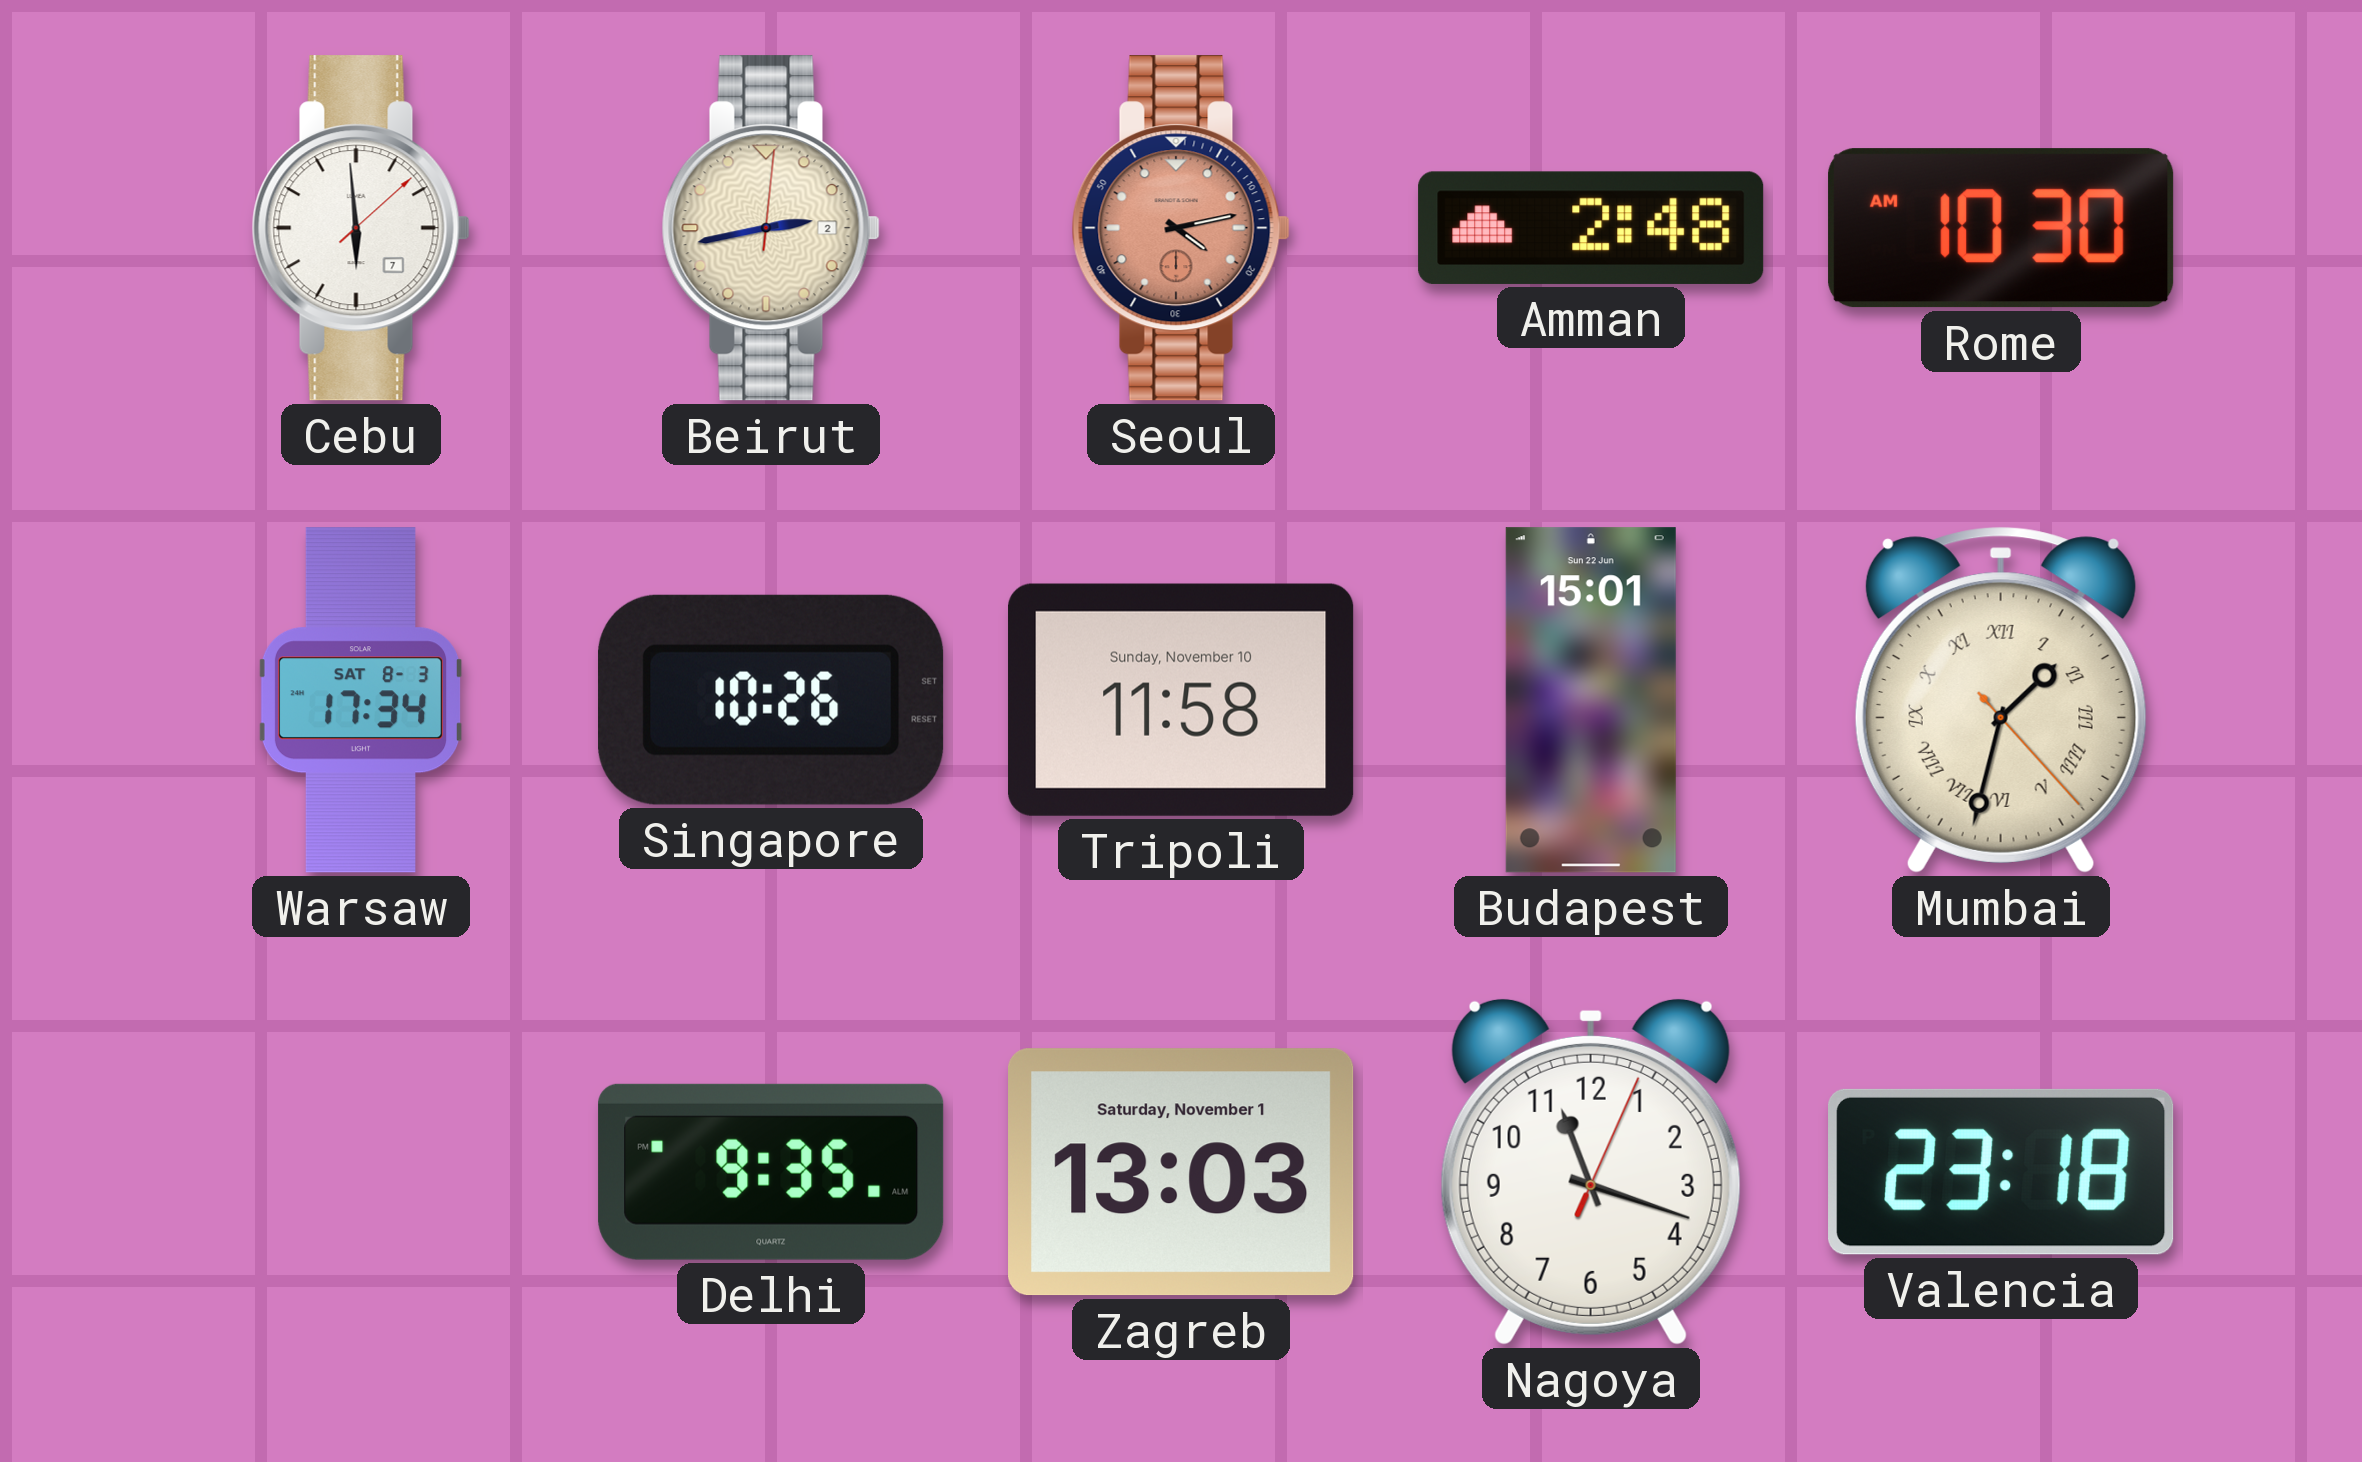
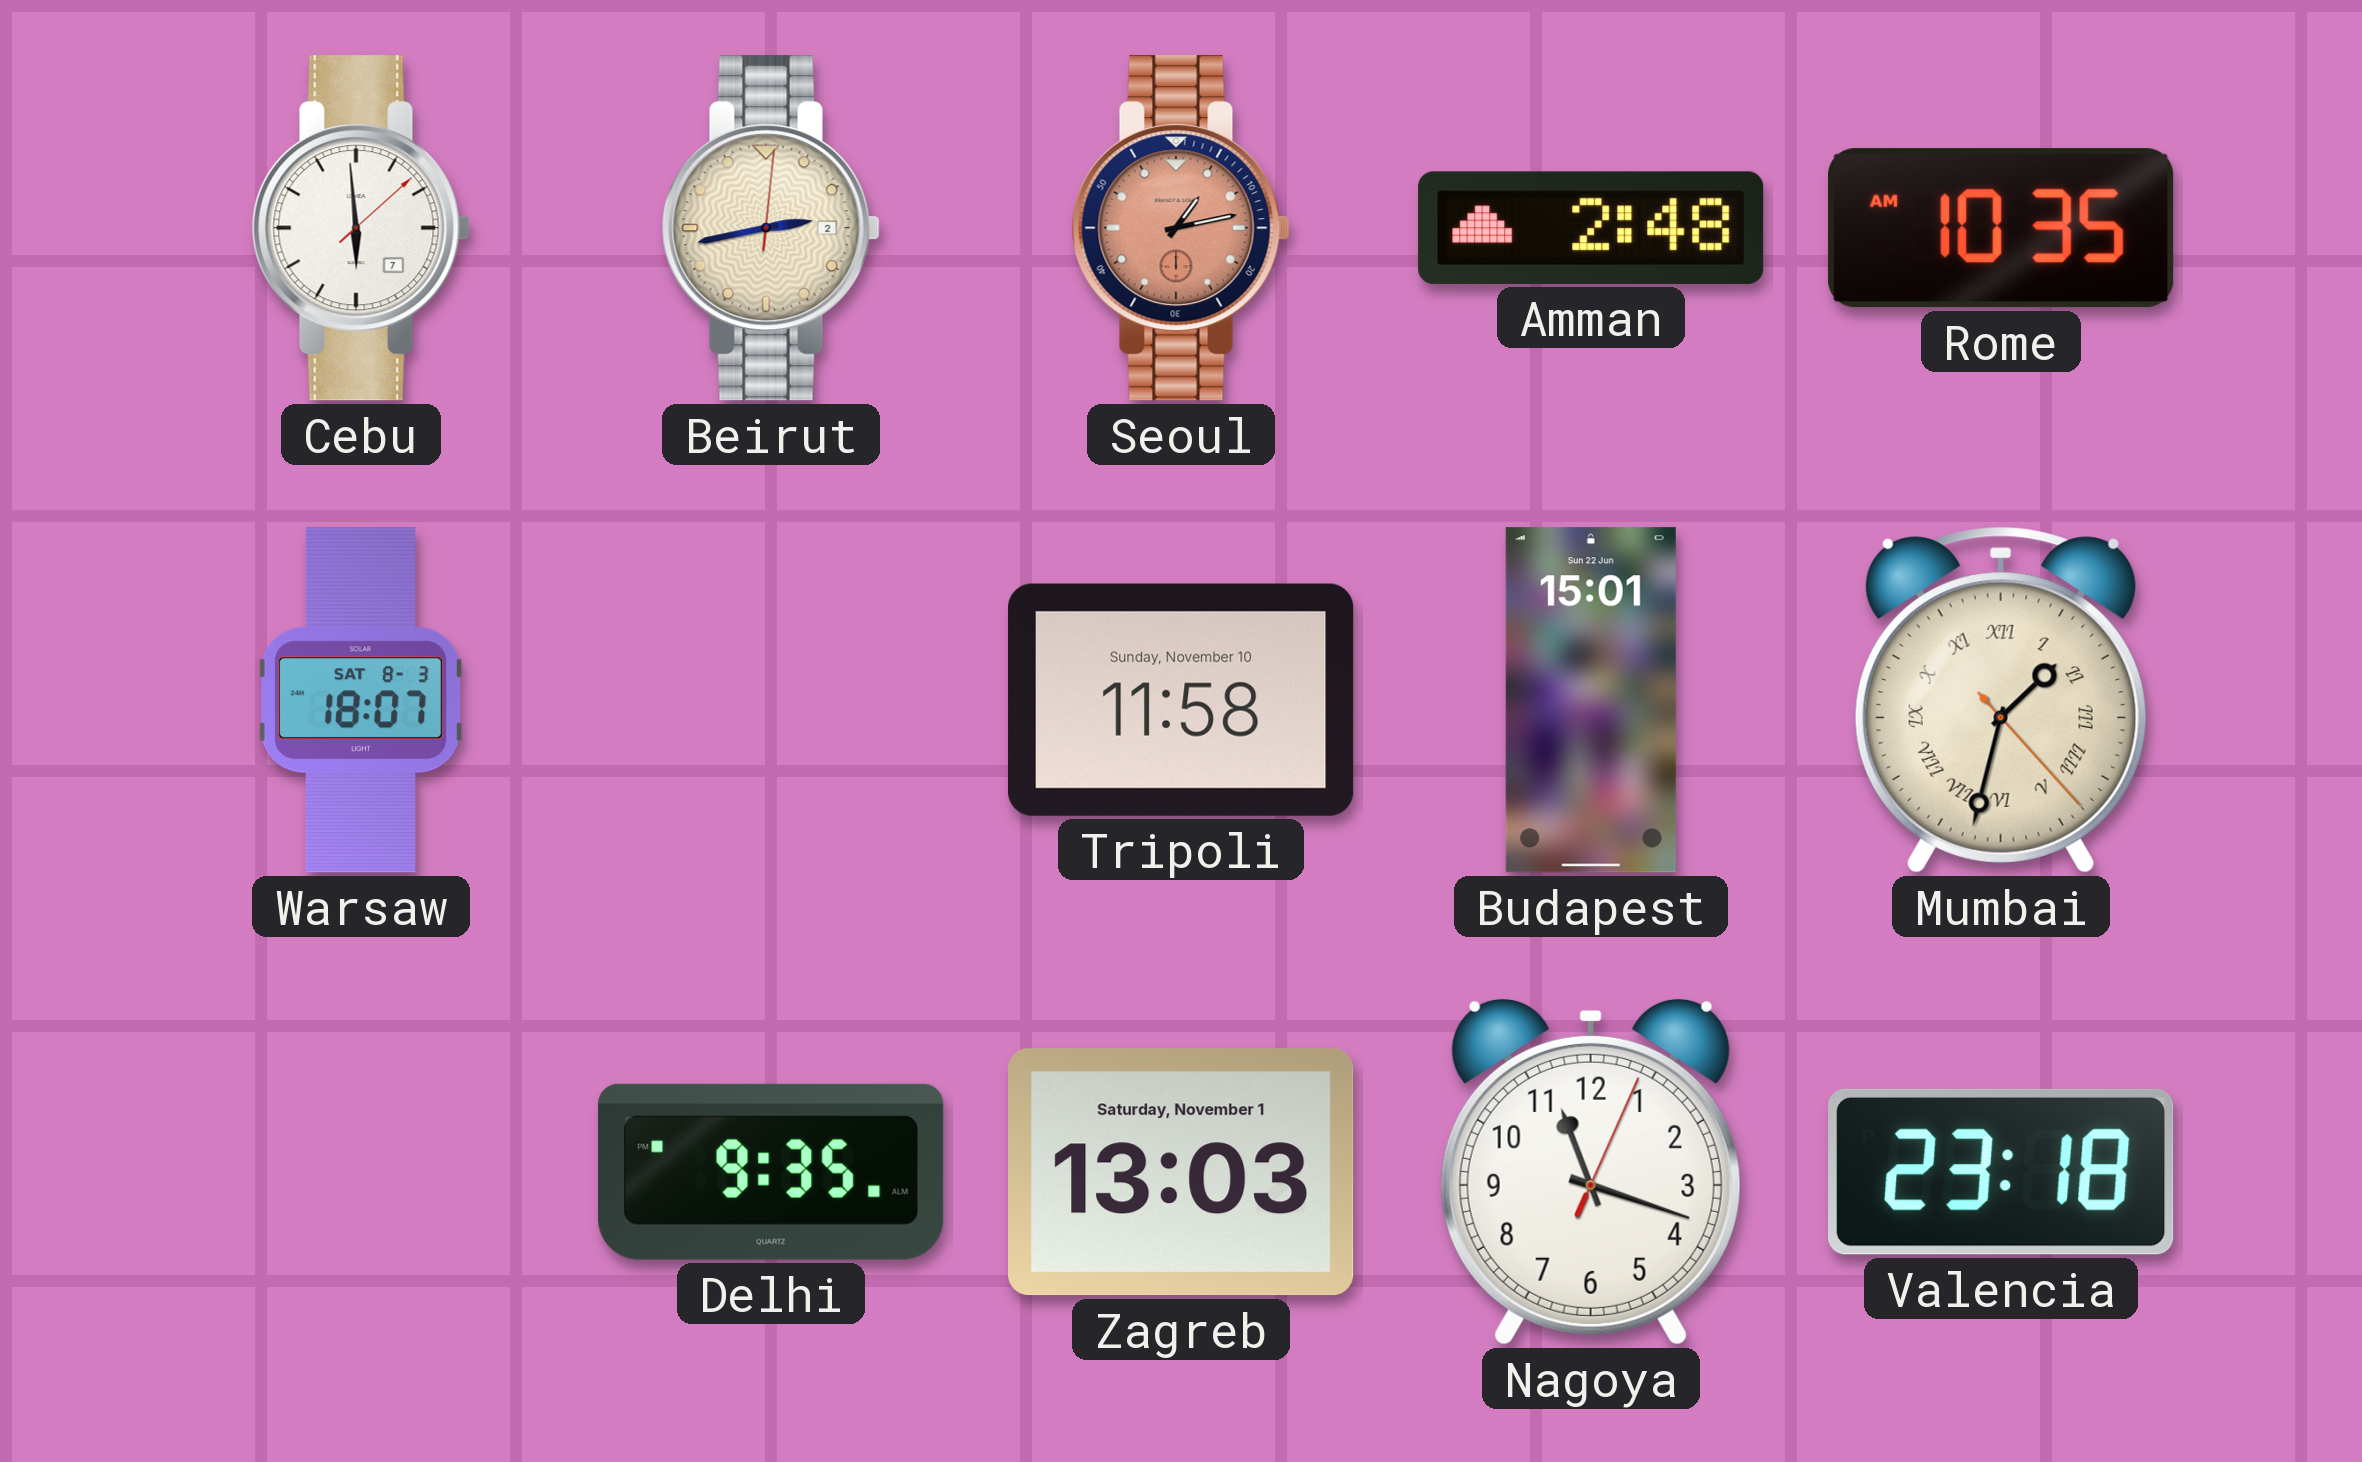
Seoul: 4:13 -> 1:13
Rome: 10:30 -> 10:35
Warsaw: 17:34 -> 18:07
Singapore: 10:26 -> none
